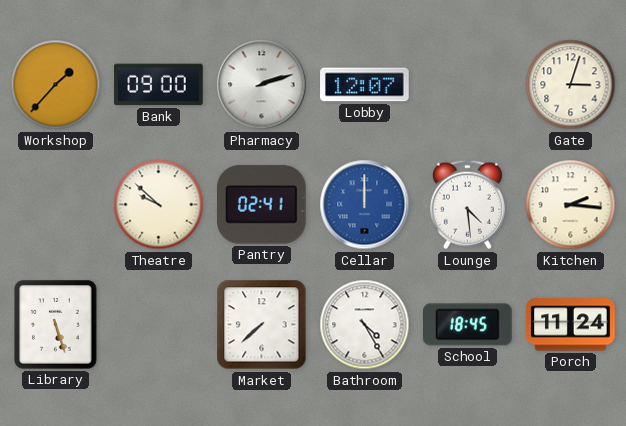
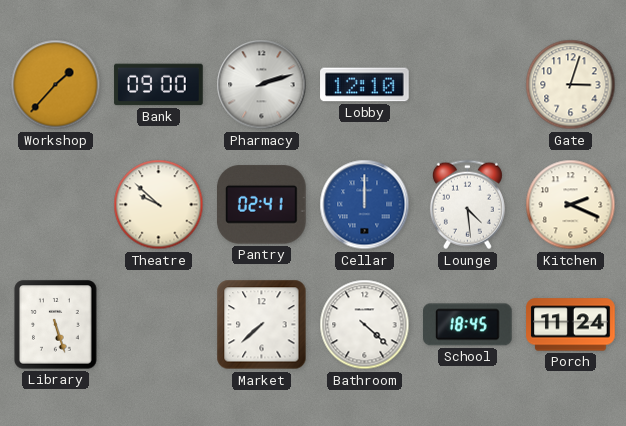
Lobby: 12:07 -> 12:10
Kitchen: 2:16 -> 2:19
Bathroom: 4:25 -> 4:22
